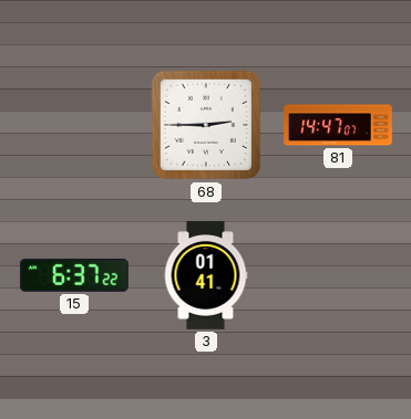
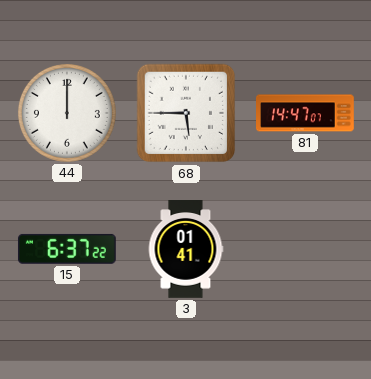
44: none -> 12:00
68: 2:45 -> 5:45
